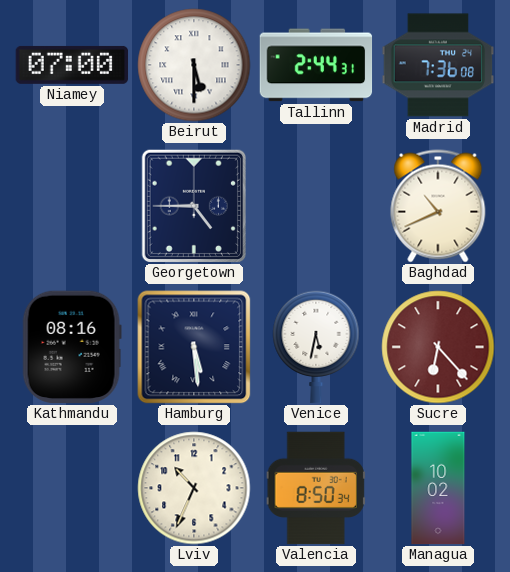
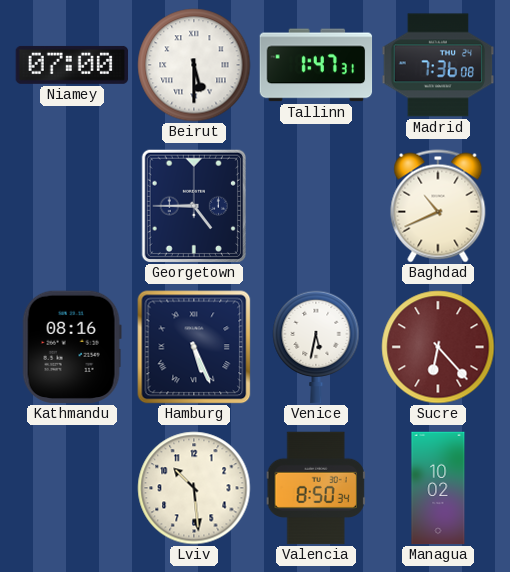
Tallinn: 2:44 -> 1:47
Hamburg: 5:29 -> 5:26
Lviv: 10:34 -> 10:29
